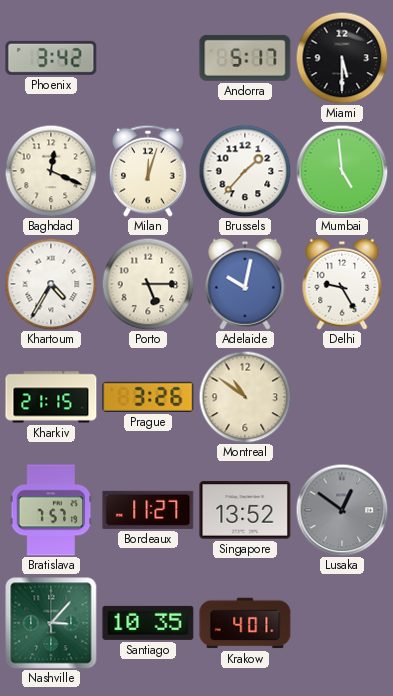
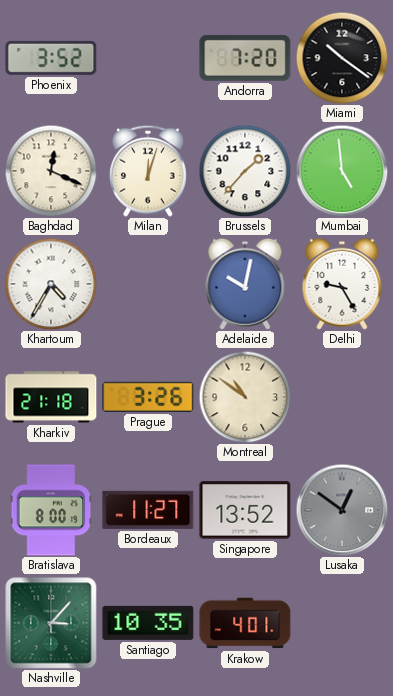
Phoenix: 3:42 -> 3:52
Andorra: 5:17 -> 7:20
Miami: 5:30 -> 10:21
Porto: 5:15 -> none
Kharkiv: 21:15 -> 21:18
Bratislava: 7:57 -> 8:00
